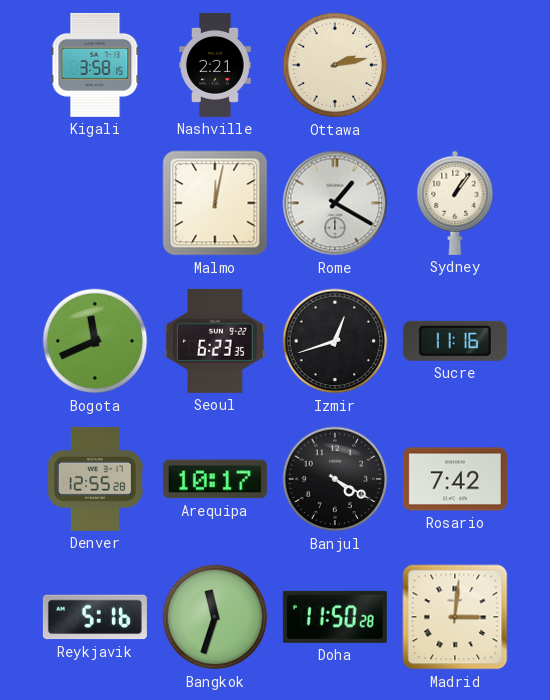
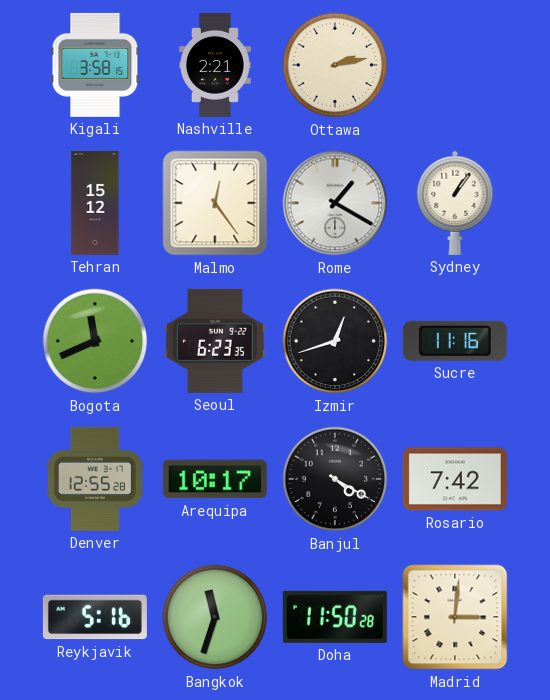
Tehran: none -> 15:12
Malmo: 12:02 -> 12:24
